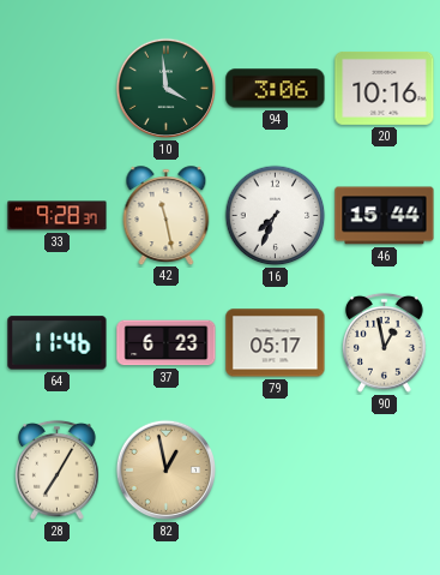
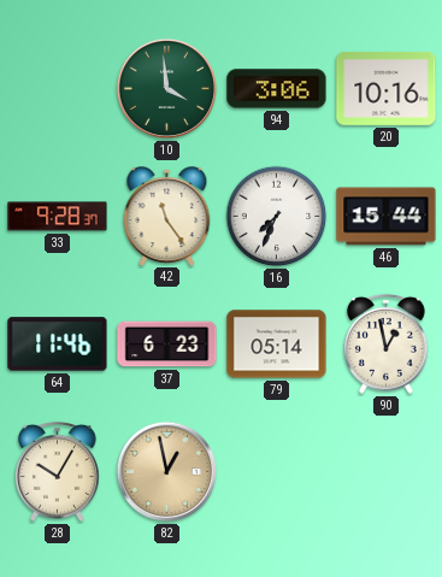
42: 11:28 -> 11:24
79: 05:17 -> 05:14
28: 7:05 -> 10:05
